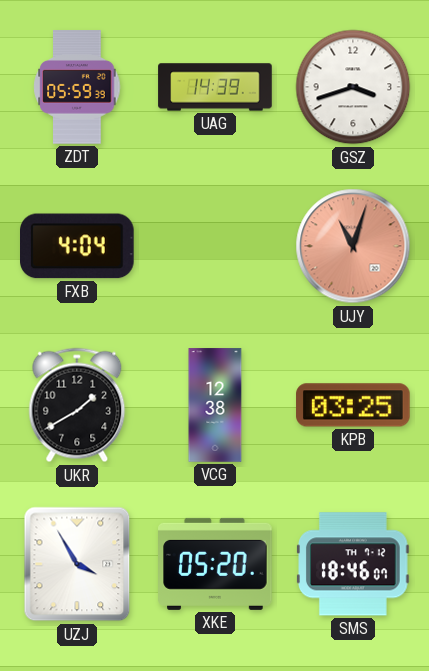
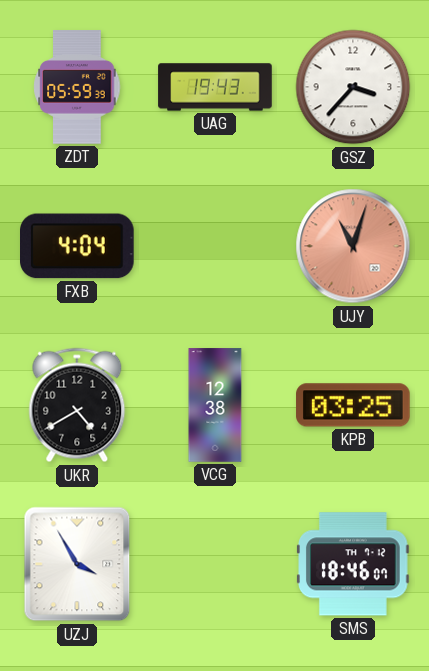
UAG: 14:39 -> 19:43
GSZ: 3:42 -> 3:37
UKR: 1:40 -> 4:40
XKE: 05:20 -> none
